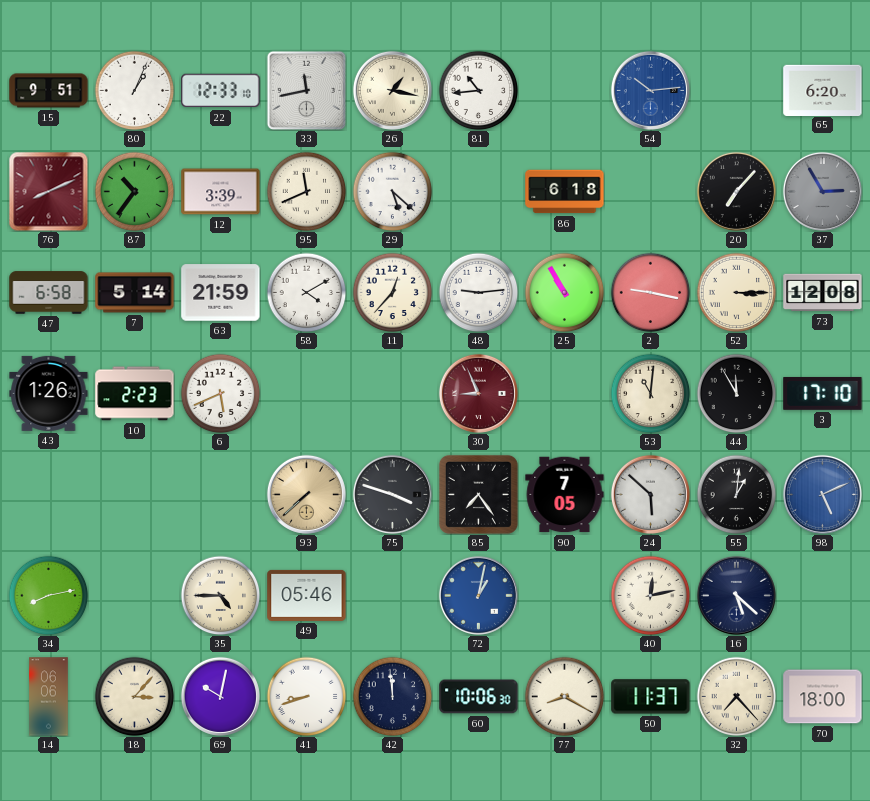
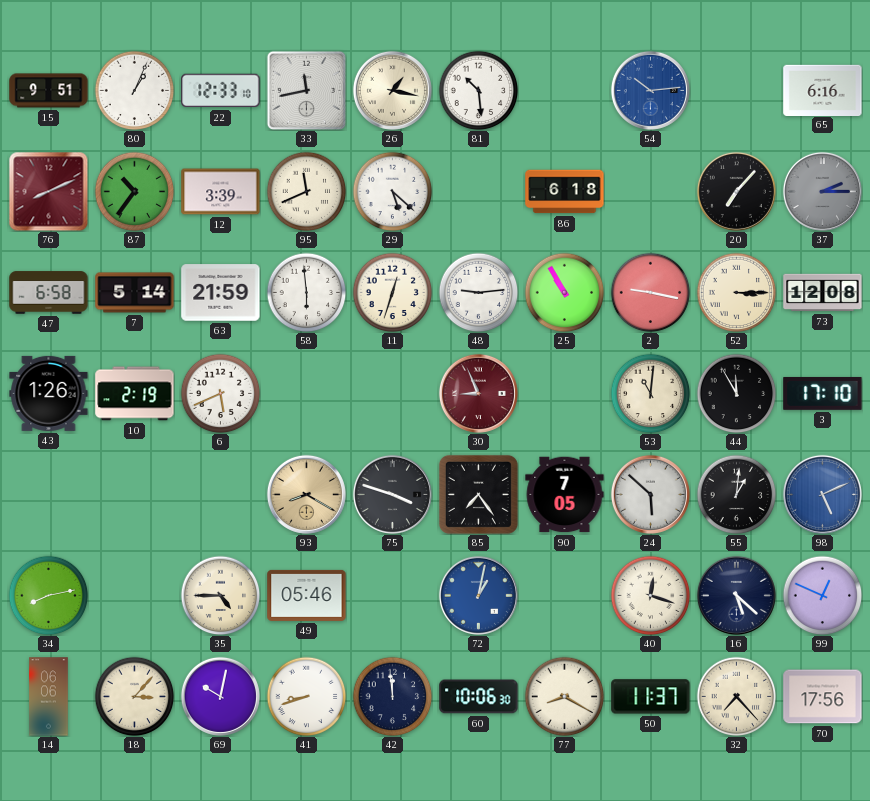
81: 10:44 -> 10:29
65: 6:20 -> 6:16
37: 2:55 -> 2:15
58: 4:10 -> 5:59
11: 12:37 -> 12:33
10: 2:23 -> 2:19
93: 7:38 -> 8:20
40: 12:13 -> 12:18
99: none -> 12:49
70: 18:00 -> 17:56
